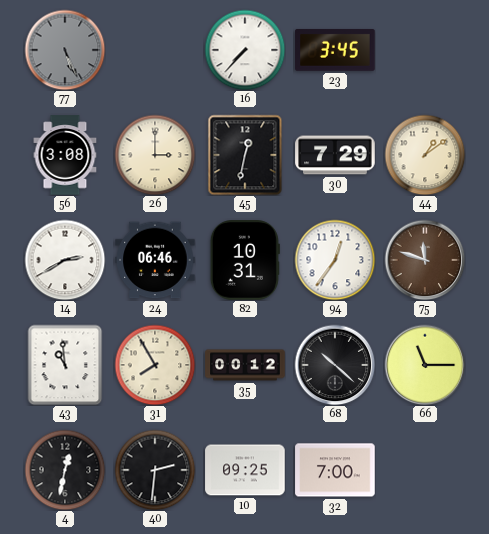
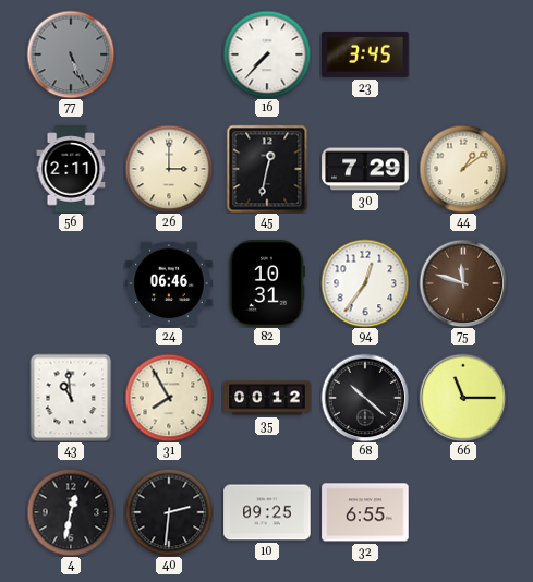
56: 3:08 -> 2:11
14: 2:40 -> none
32: 7:00 -> 6:55
